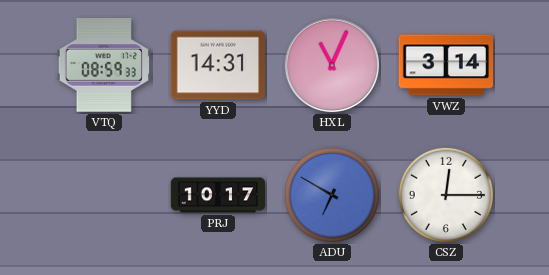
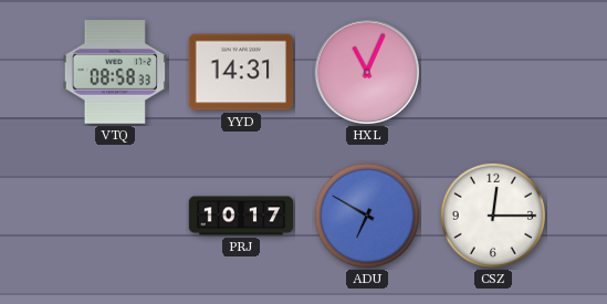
VTQ: 08:59 -> 08:58
VWZ: 3:14 -> none
